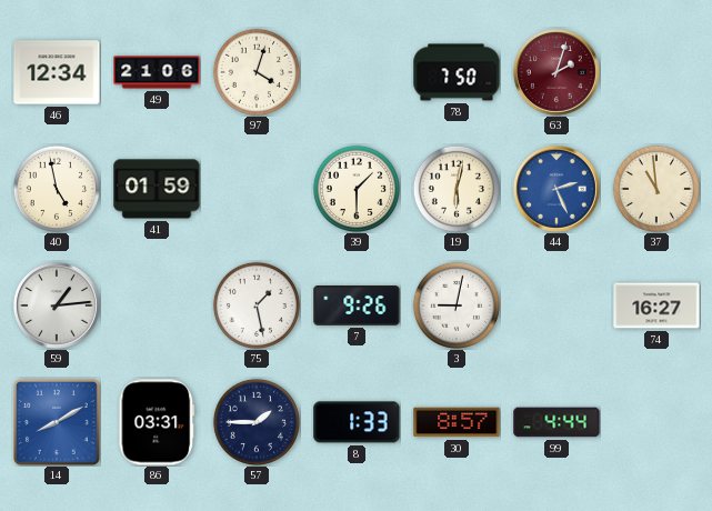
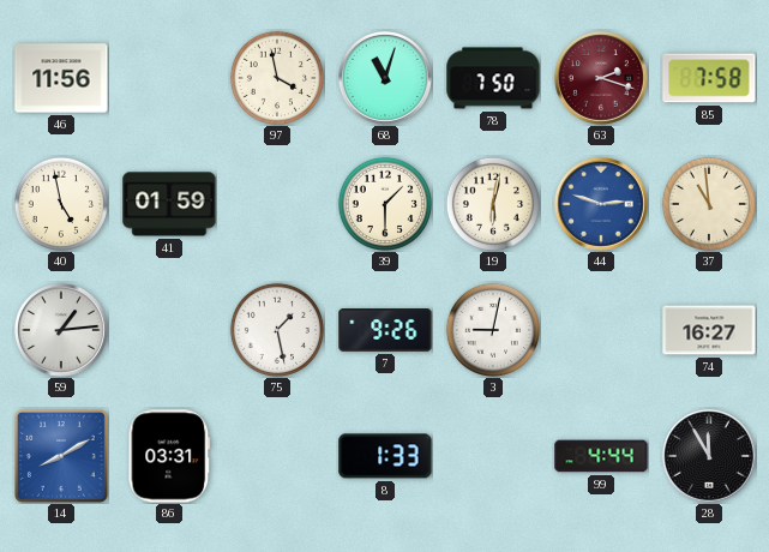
46: 12:34 -> 11:56
49: 21:06 -> none
97: 4:03 -> 3:58
68: none -> 11:03
63: 2:03 -> 2:18
85: none -> 7:58
44: 2:26 -> 2:48
57: 1:45 -> none
30: 8:57 -> none
28: none -> 11:55
